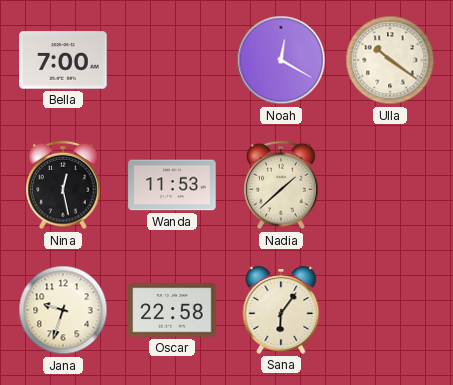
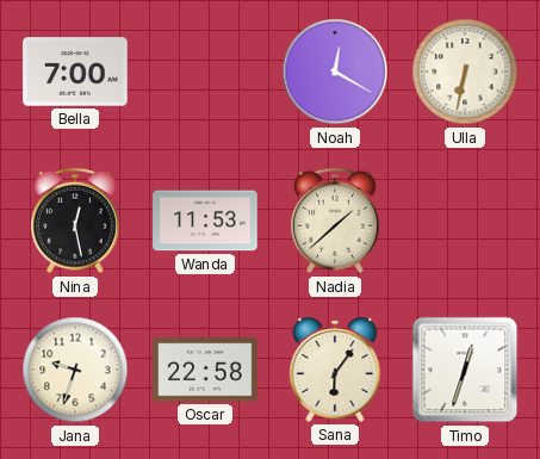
Ulla: 10:21 -> 6:32
Timo: none -> 12:33
